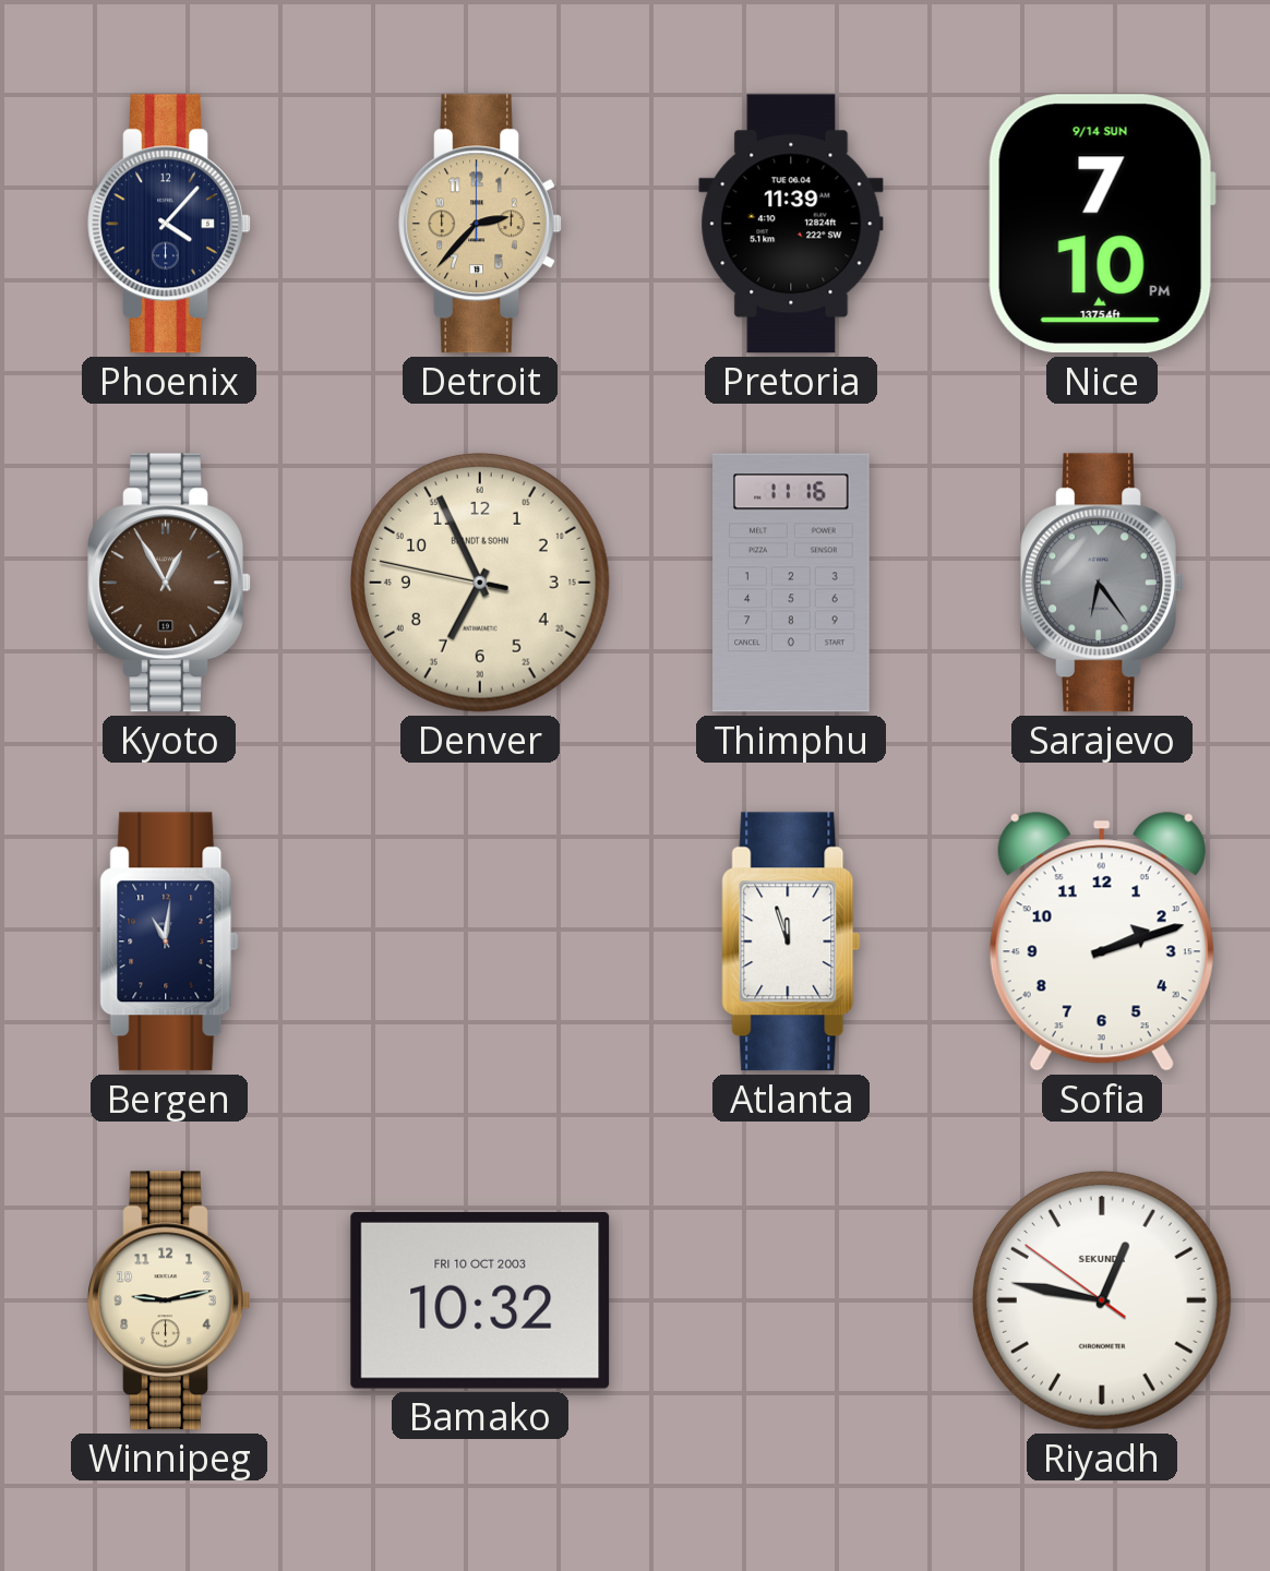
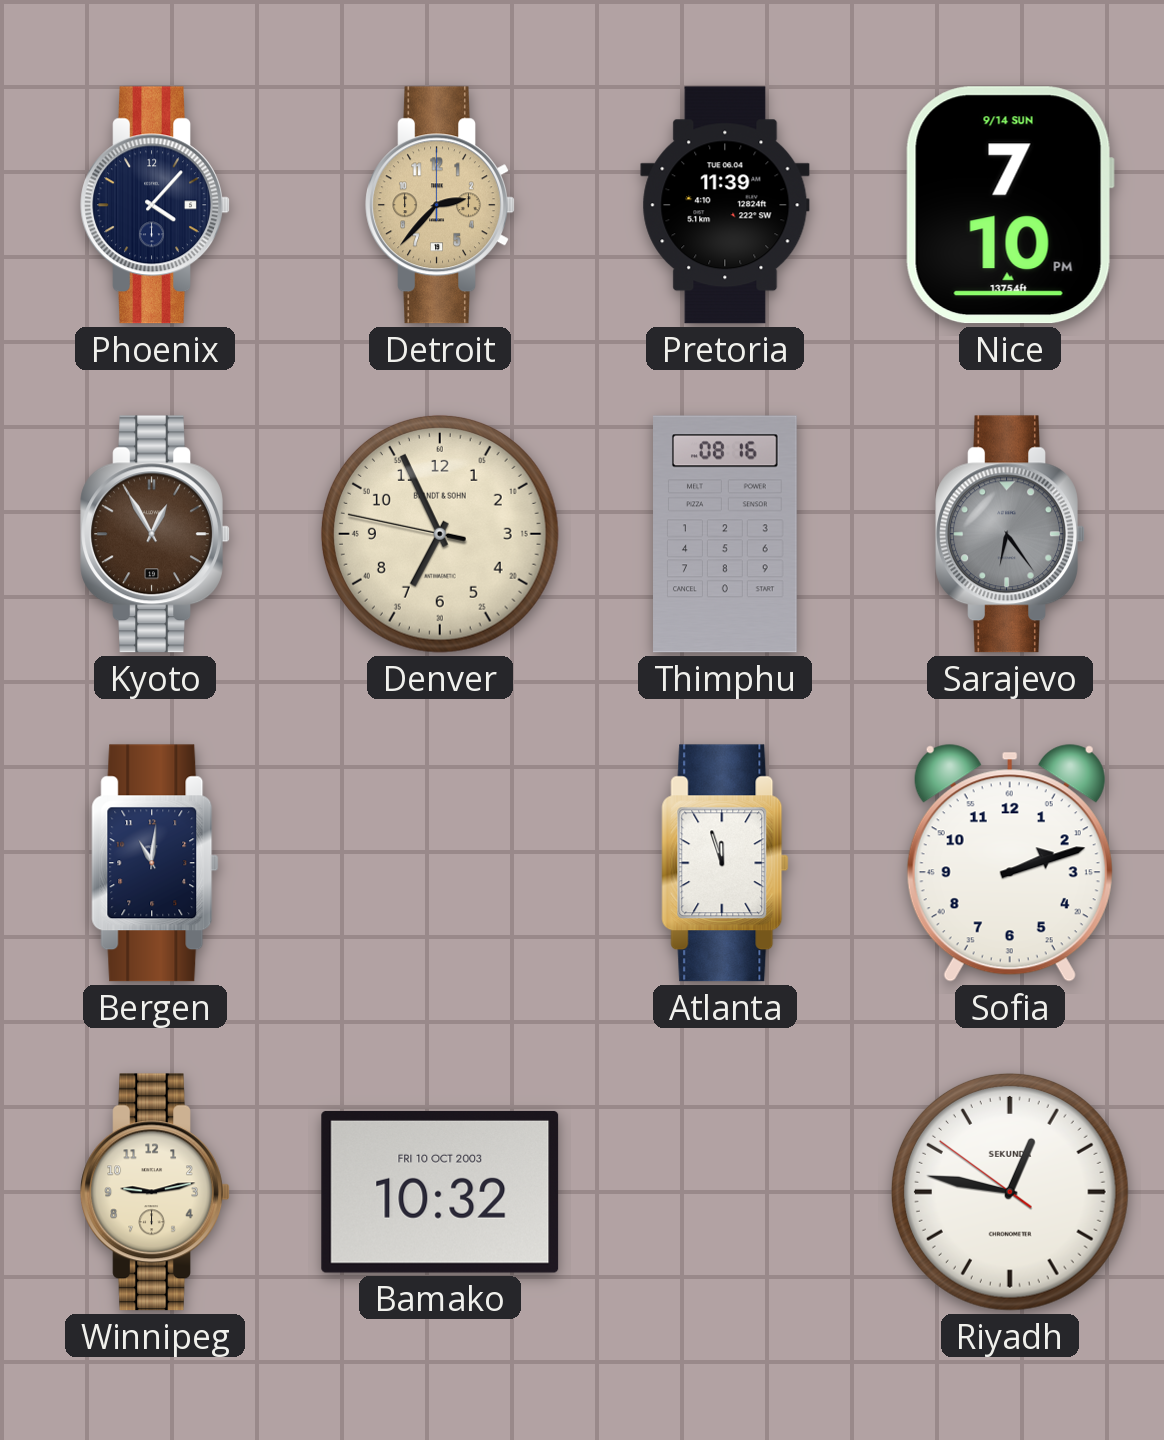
Thimphu: 11:16 -> 08:16
